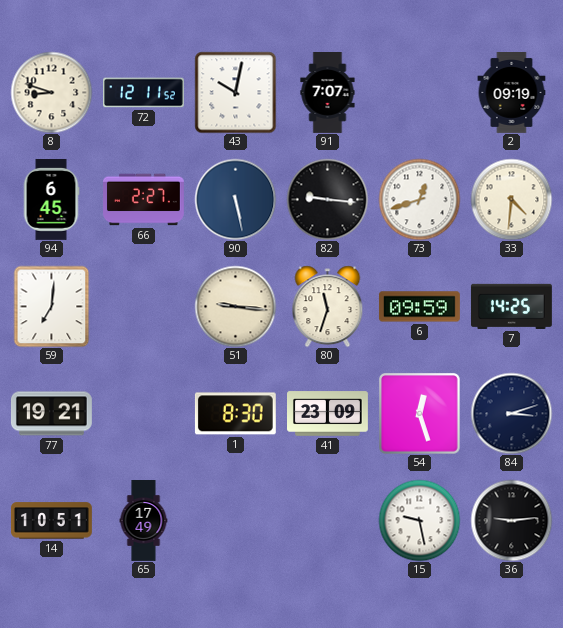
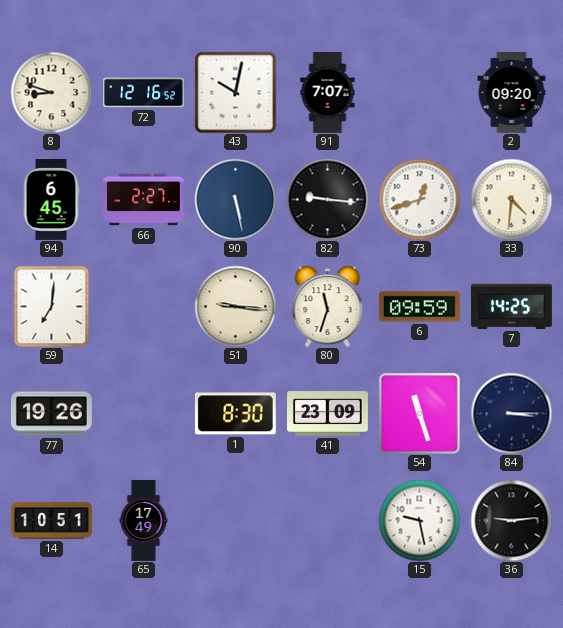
72: 12:11 -> 12:16
2: 09:19 -> 09:20
77: 19:21 -> 19:26
54: 12:27 -> 11:27
84: 3:12 -> 3:15
